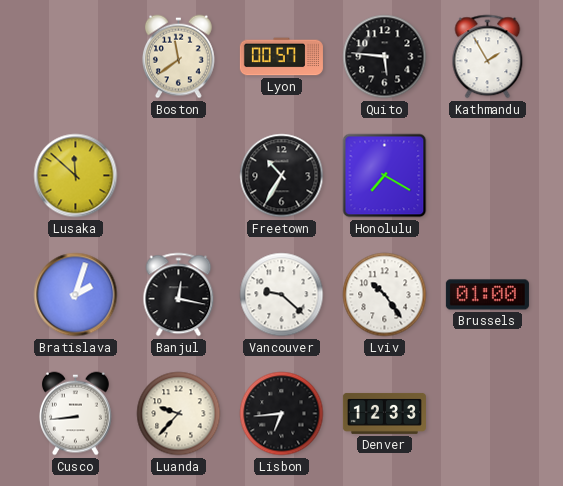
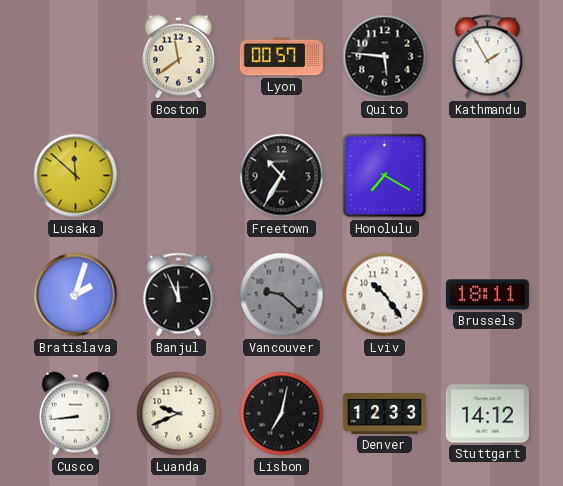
Banjul: 12:17 -> 11:56
Vancouver dial: white -> grey
Brussels: 01:00 -> 18:11
Luanda: 9:37 -> 9:41
Lisbon: 6:44 -> 7:02
Stuttgart: none -> 14:12
